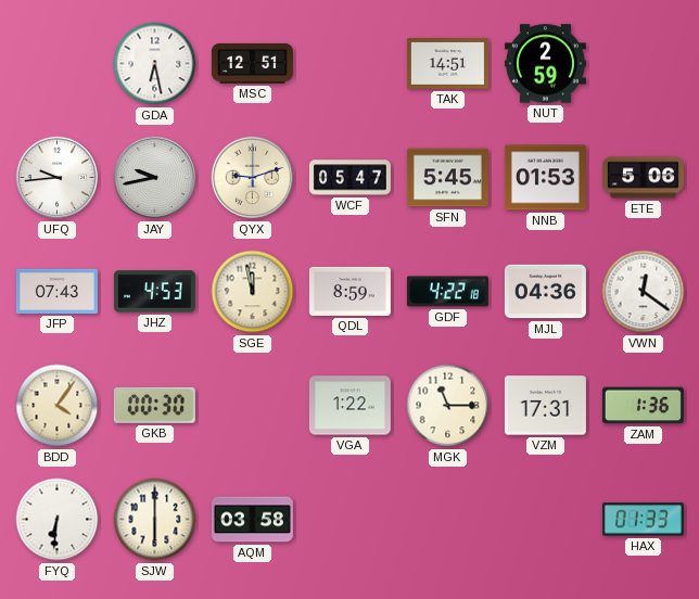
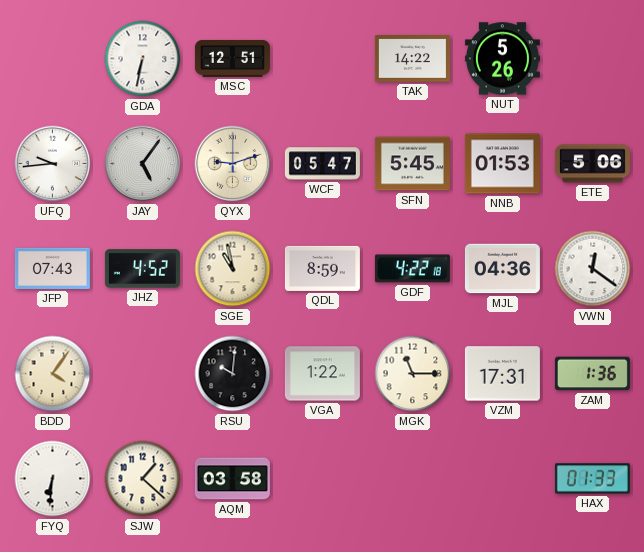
GDA: 6:28 -> 6:32
TAK: 14:51 -> 14:22
NUT: 2:59 -> 5:26
JAY: 9:43 -> 5:06
JHZ: 4:53 -> 4:52
SGE: 11:58 -> 10:58
GKB: 00:30 -> none
RSU: none -> 10:01
SJW: 6:00 -> 1:22
